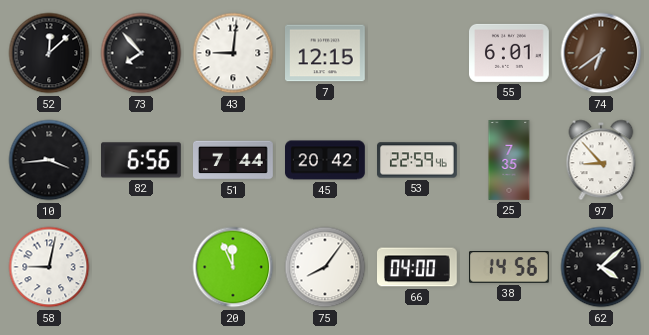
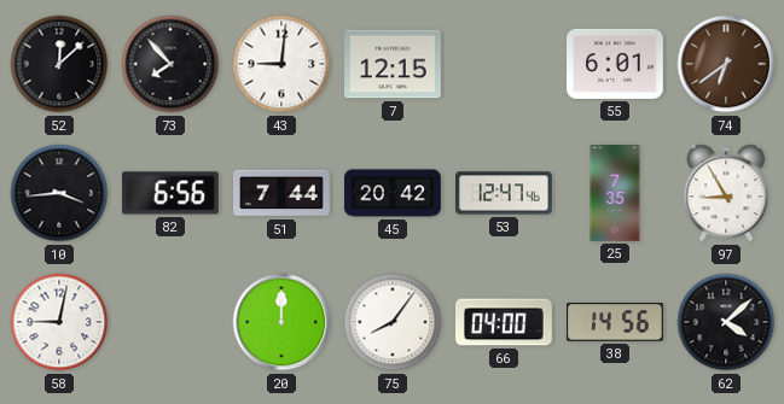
53: 22:59 -> 12:47
97: 8:53 -> 8:55
20: 11:56 -> 12:00
